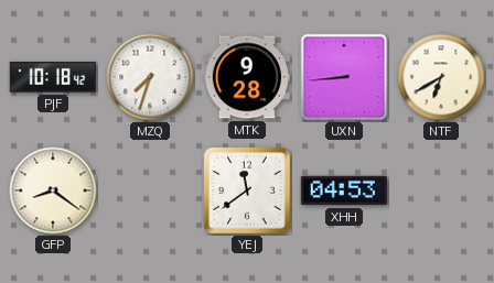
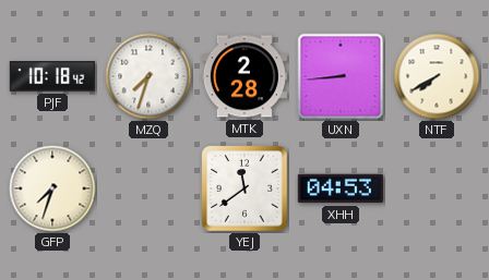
MTK: 9:28 -> 2:28
NTF: 6:40 -> 7:40
GFP: 8:21 -> 7:33
